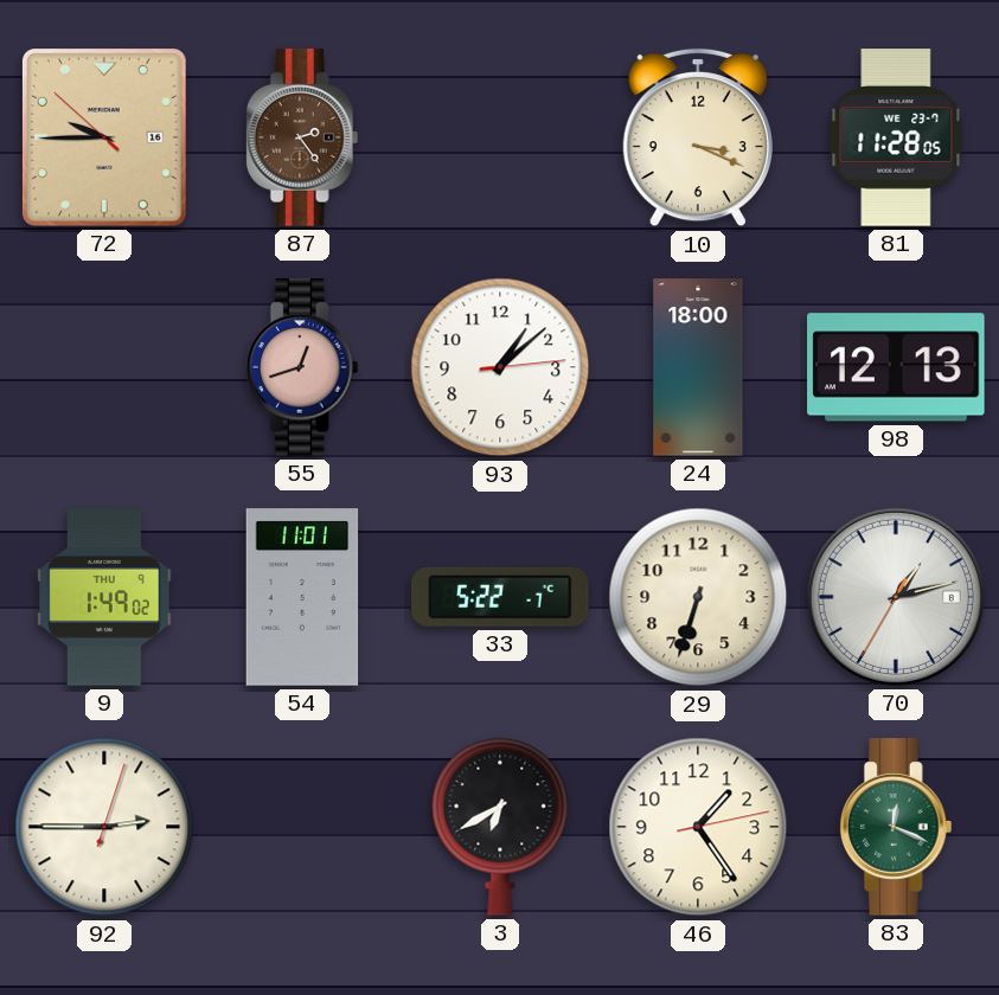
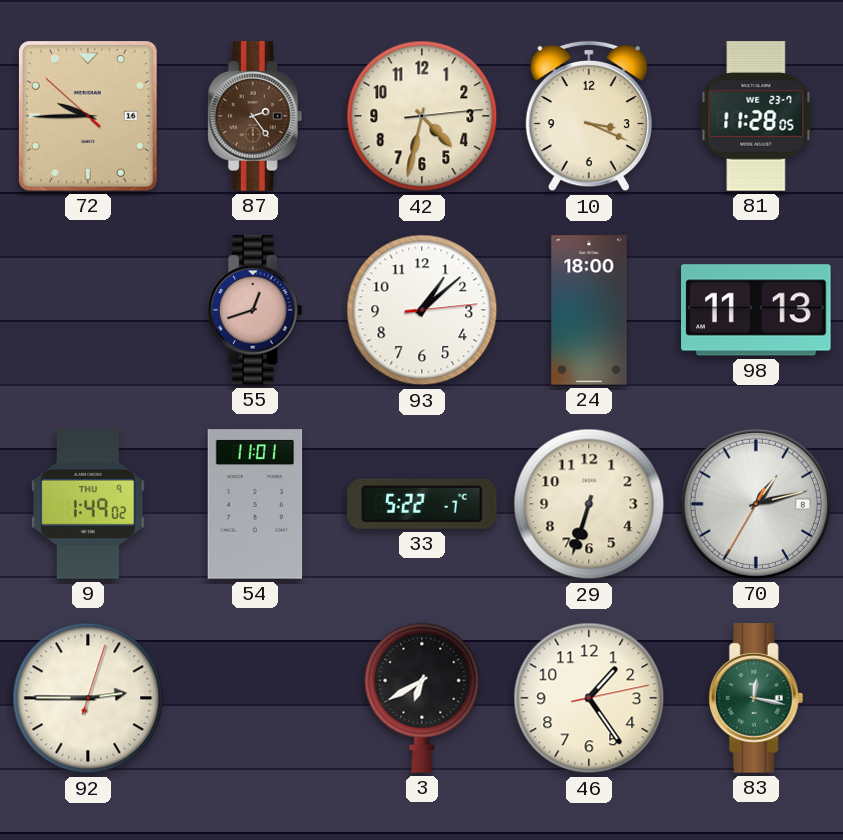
42: none -> 4:32
98: 12:13 -> 11:13
83: 12:19 -> 12:17
